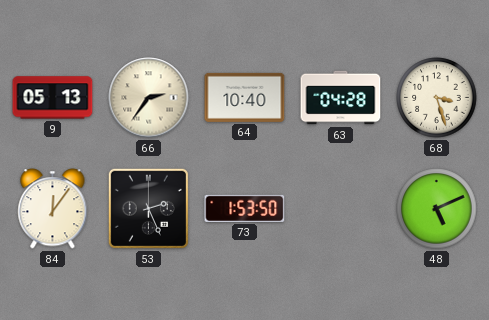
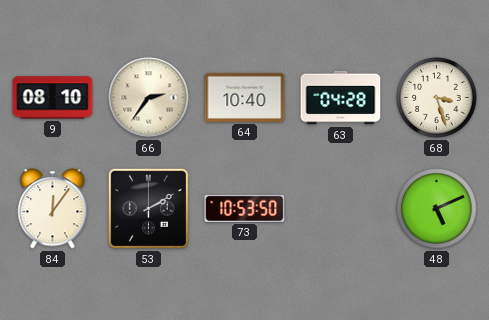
9: 05:13 -> 08:10
53: 2:26 -> 2:10
73: 1:53 -> 10:53
